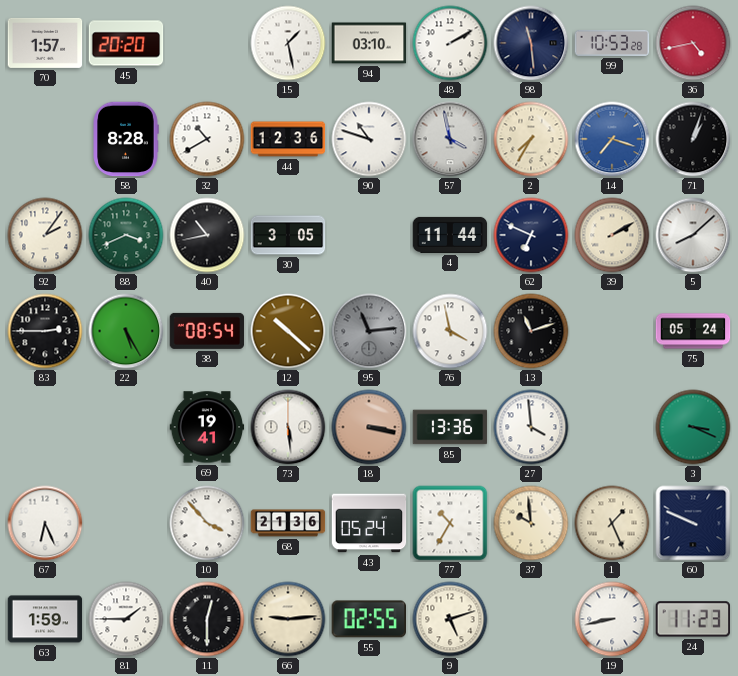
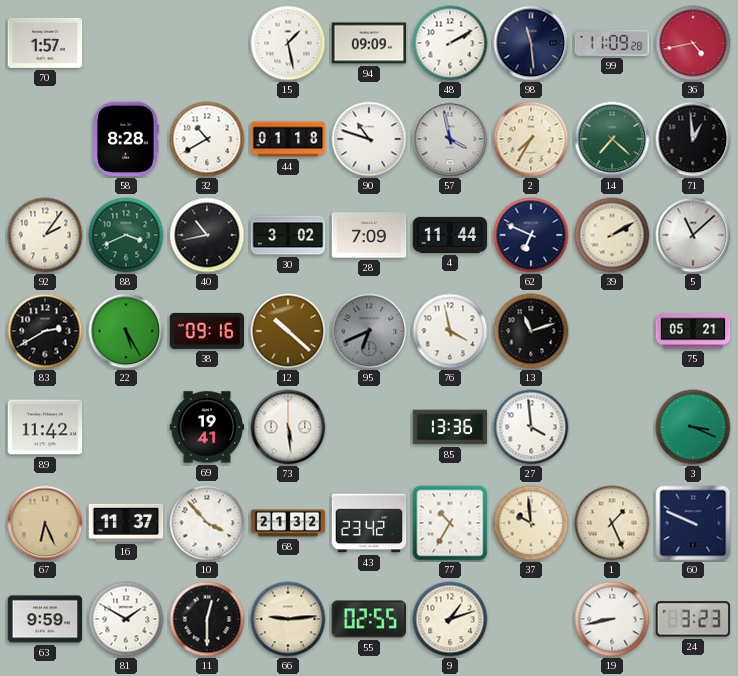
45: 20:20 -> none
94: 03:10 -> 09:09
99: 10:53 -> 11:09
44: 12:36 -> 01:18
14: 7:18 -> 7:22
14 dial: blue -> green
71: 1:03 -> 12:59
30: 3:05 -> 3:02
28: none -> 7:09
5: 8:08 -> 11:08
83: 2:45 -> 2:40
38: 08:54 -> 09:16
95: 11:14 -> 6:41
75: 05:24 -> 05:21
89: none -> 11:42
18: 3:17 -> none
67 dial: white -> champagne
16: none -> 11:37
68: 21:36 -> 21:32
43: 05:24 -> 23:42
63: 1:59 -> 9:59
81: 1:45 -> 1:50
9: 5:12 -> 1:12
24: 11:23 -> 3:23
